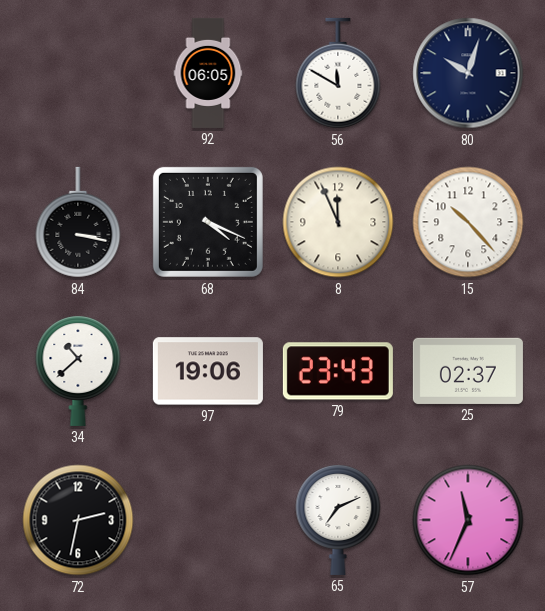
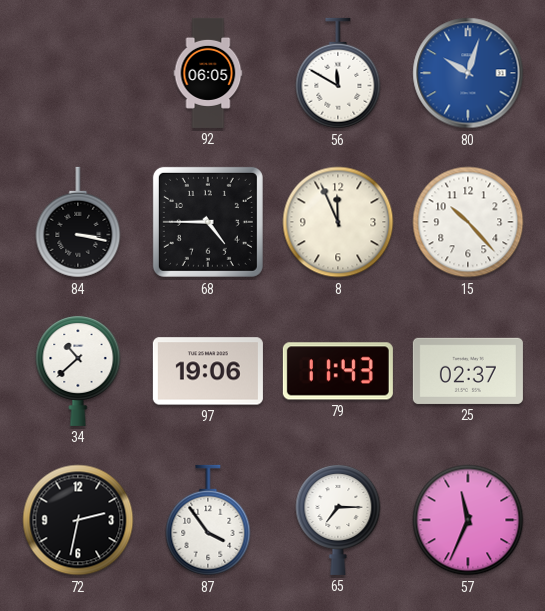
80 dial: navy -> blue
68: 4:19 -> 4:45
79: 23:43 -> 11:43
87: none -> 3:54
65: 7:11 -> 7:15
